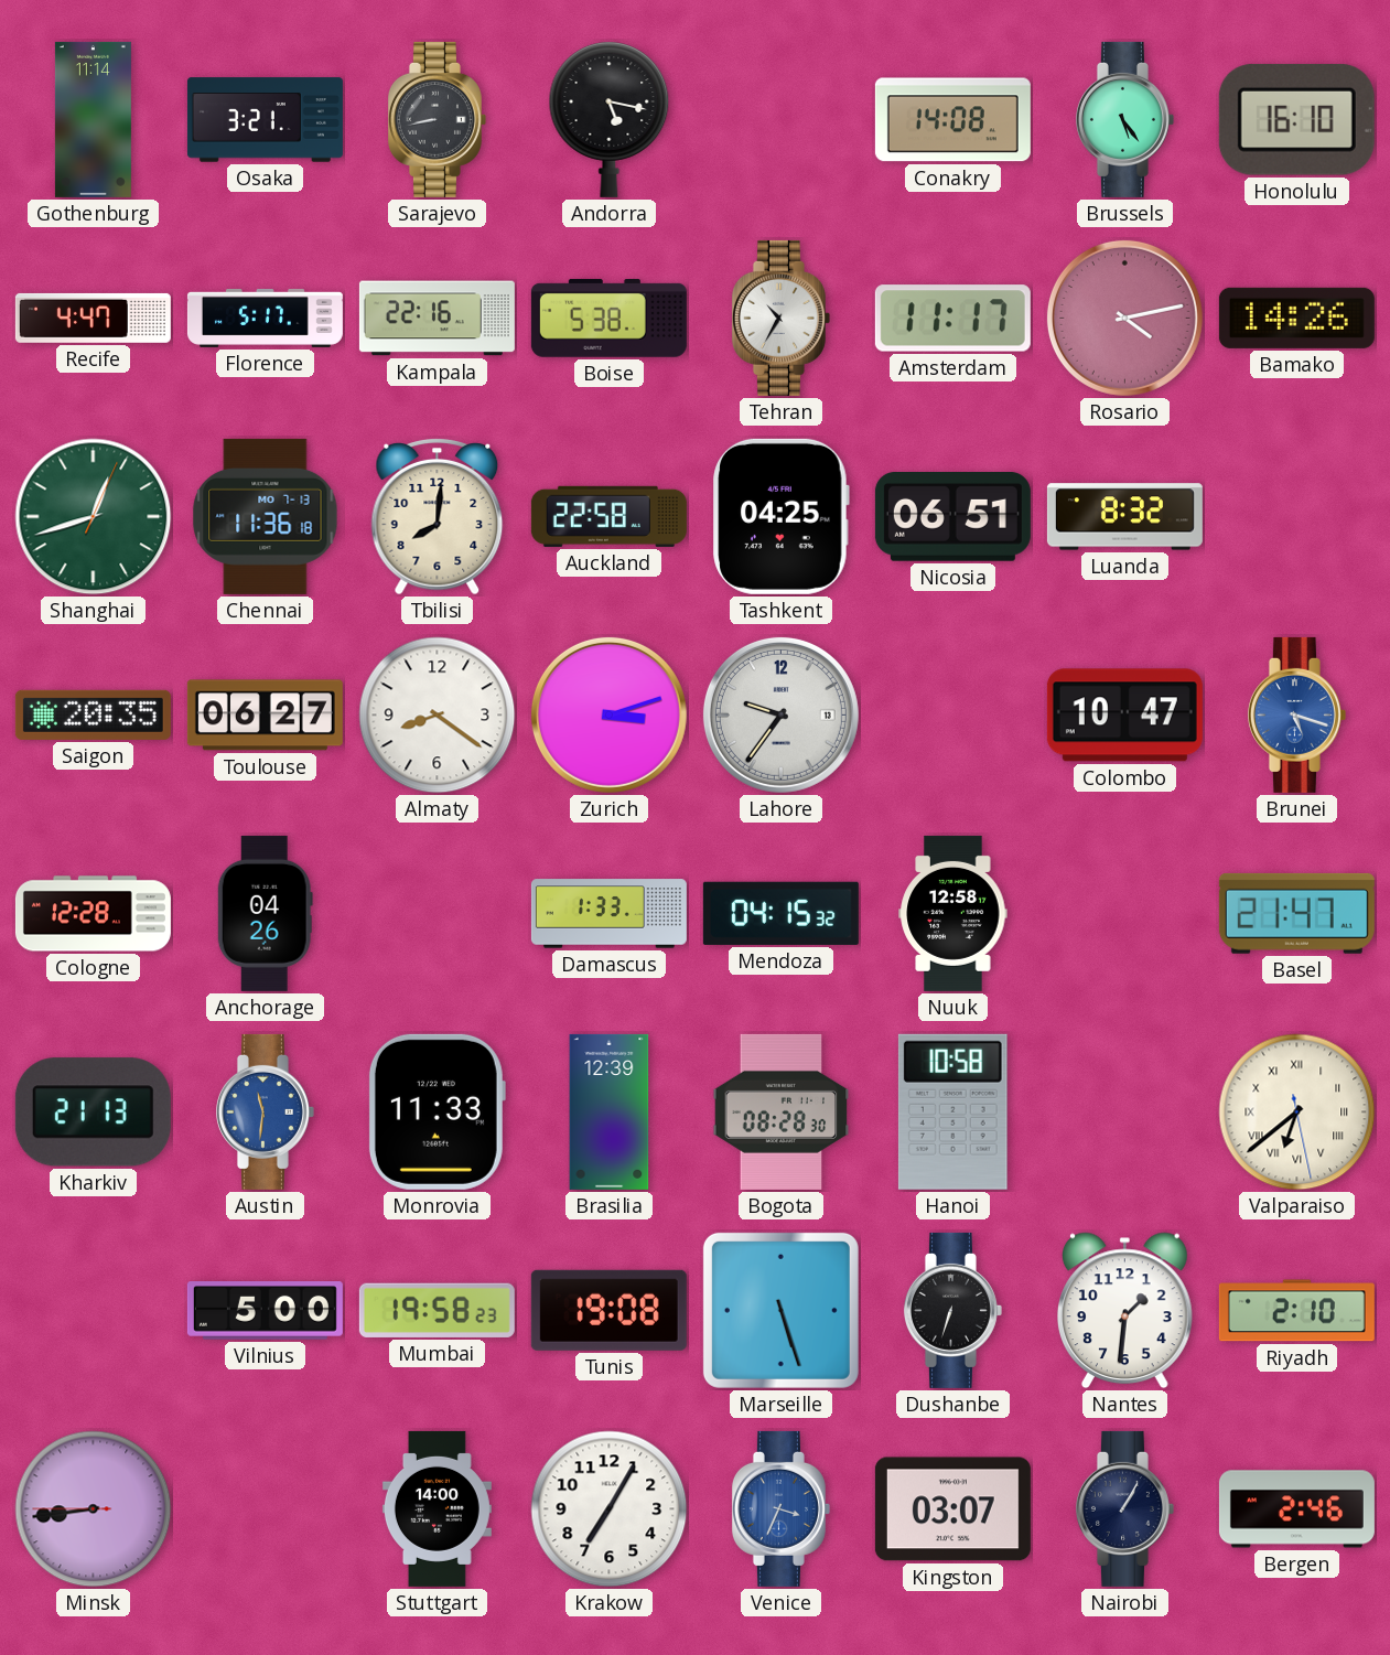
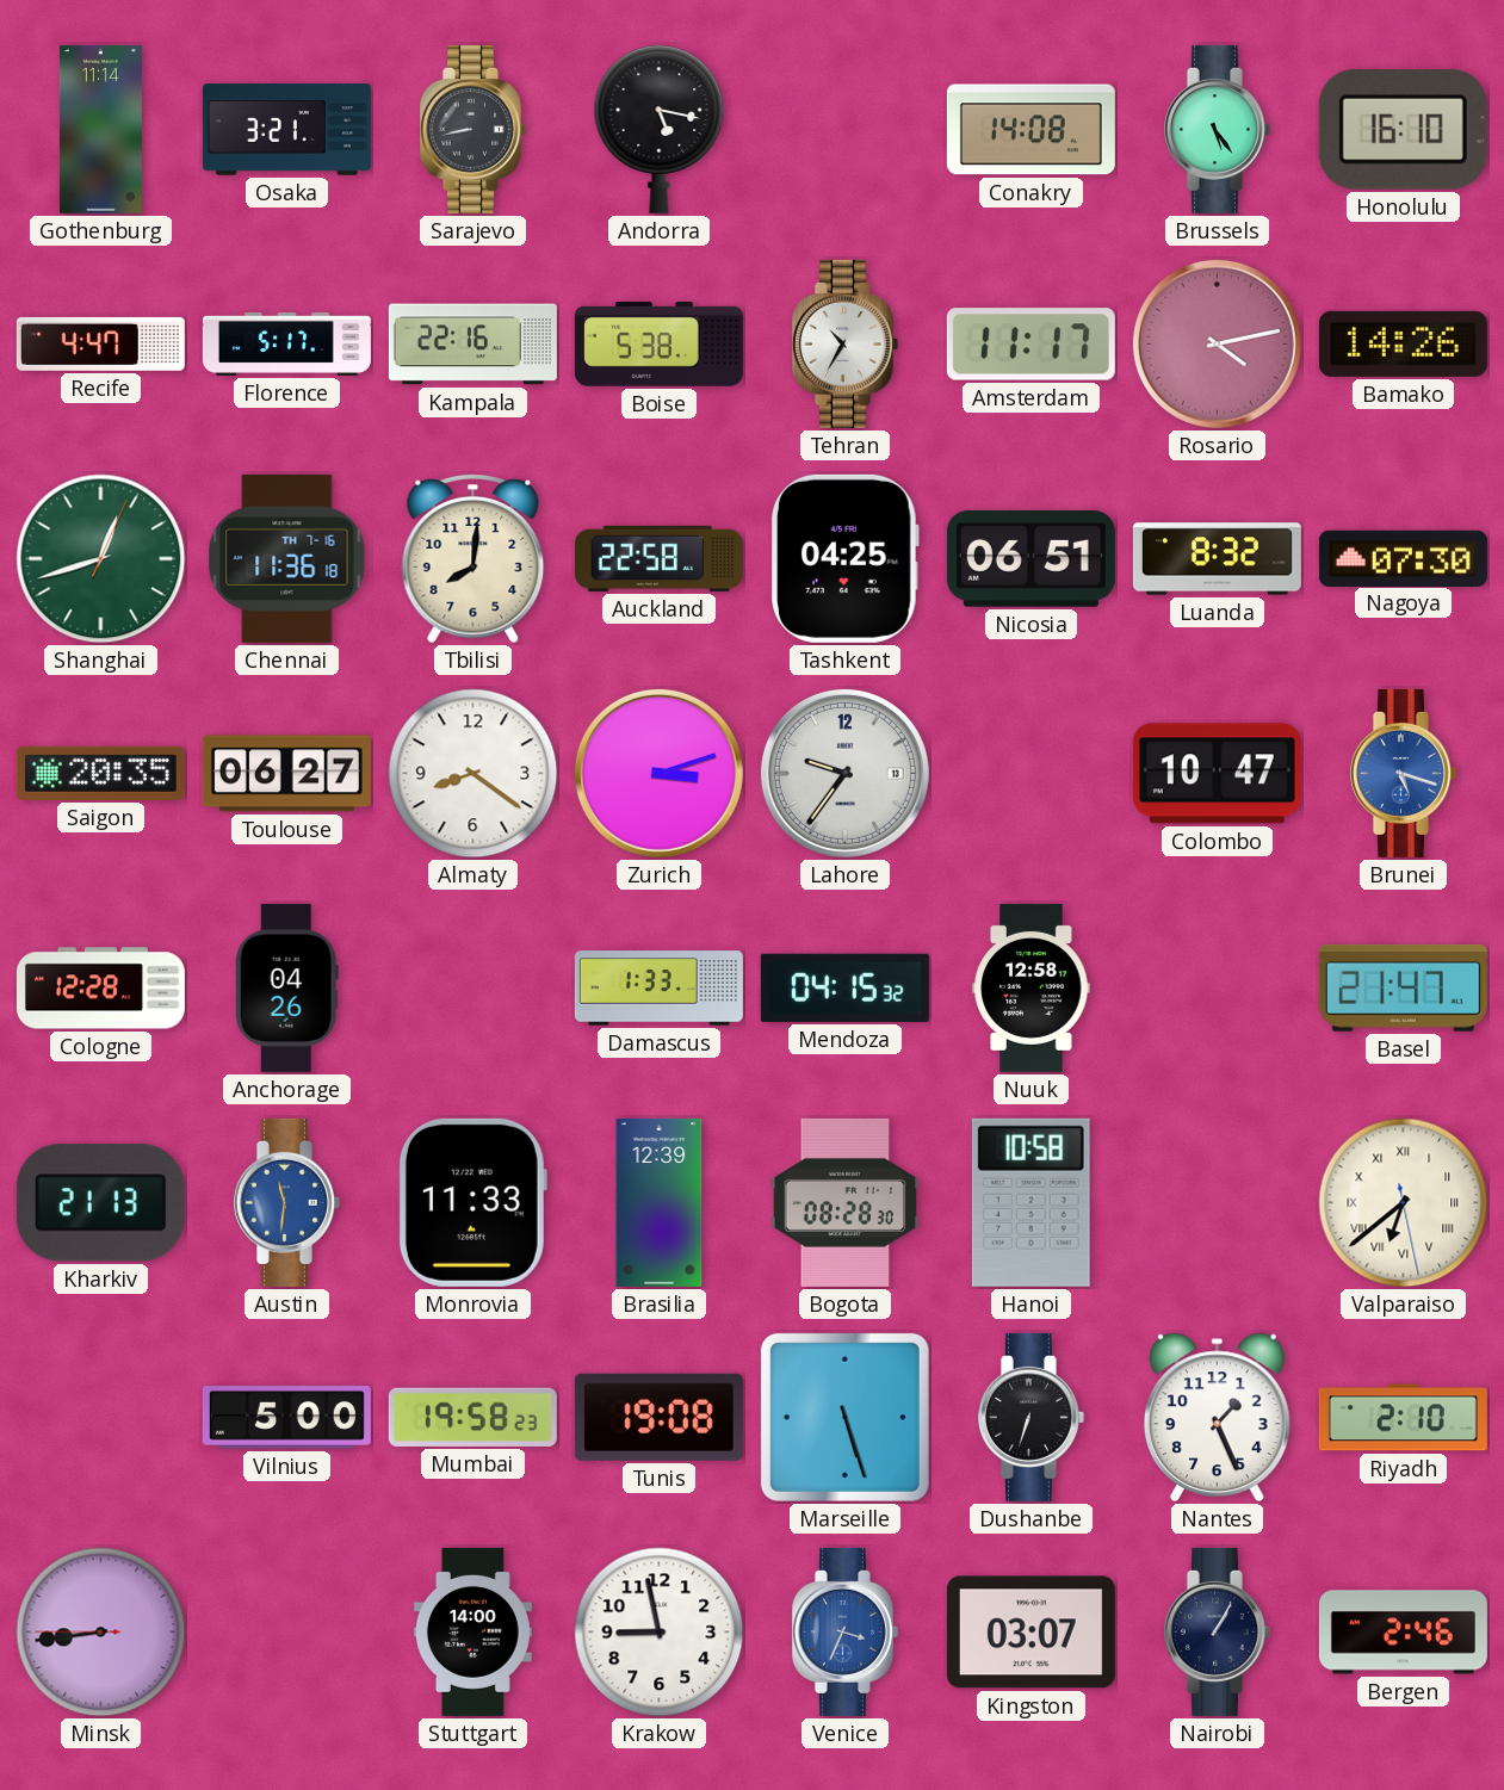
Chennai date: MO 7-13 -> TH 7-16
Nagoya: none -> 07:30
Nantes: 1:31 -> 1:26
Krakow: 7:05 -> 8:58
